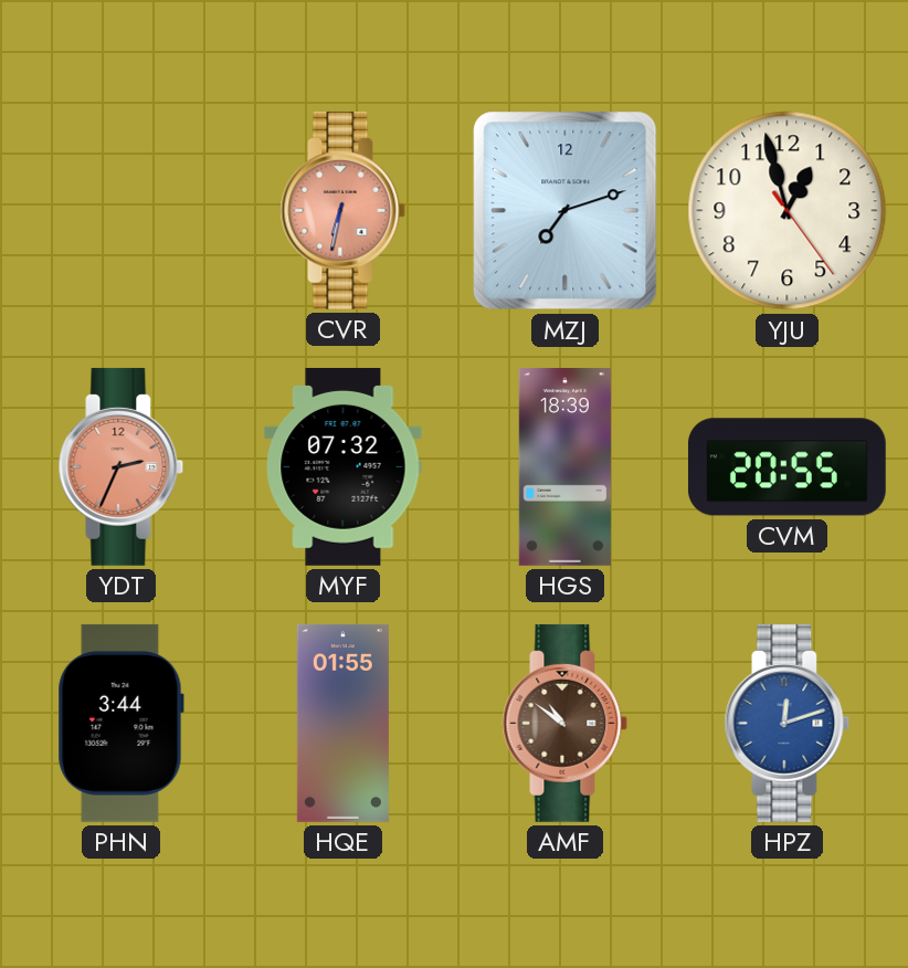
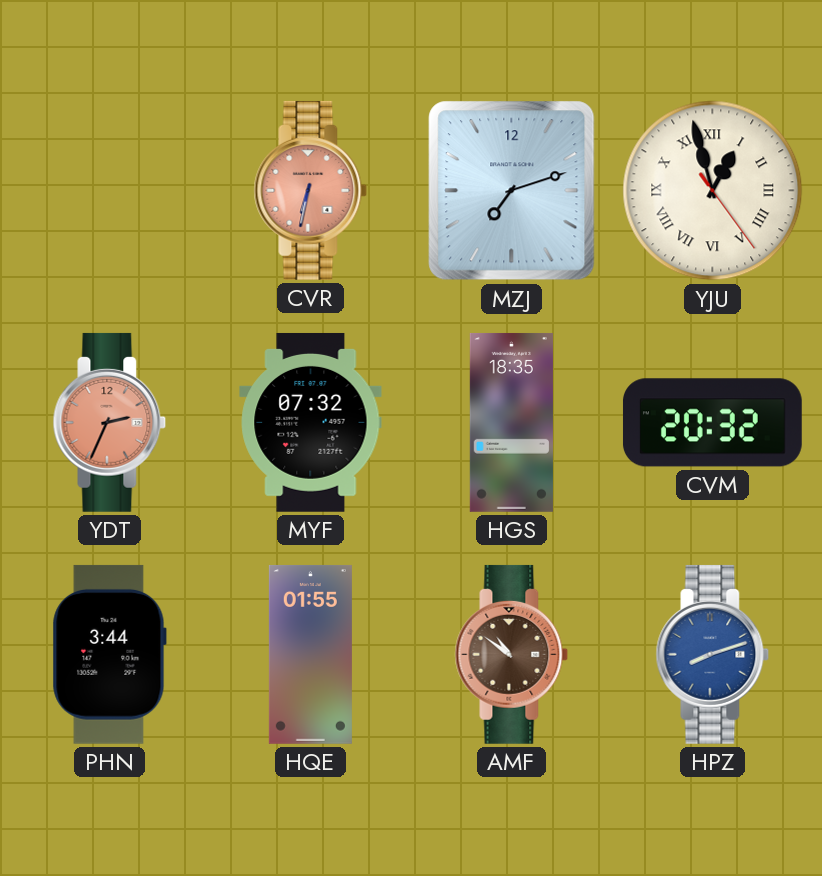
YJU numerals: Arabic -> Roman
HGS: 18:39 -> 18:35
CVM: 20:55 -> 20:32
HPZ: 12:12 -> 8:12
